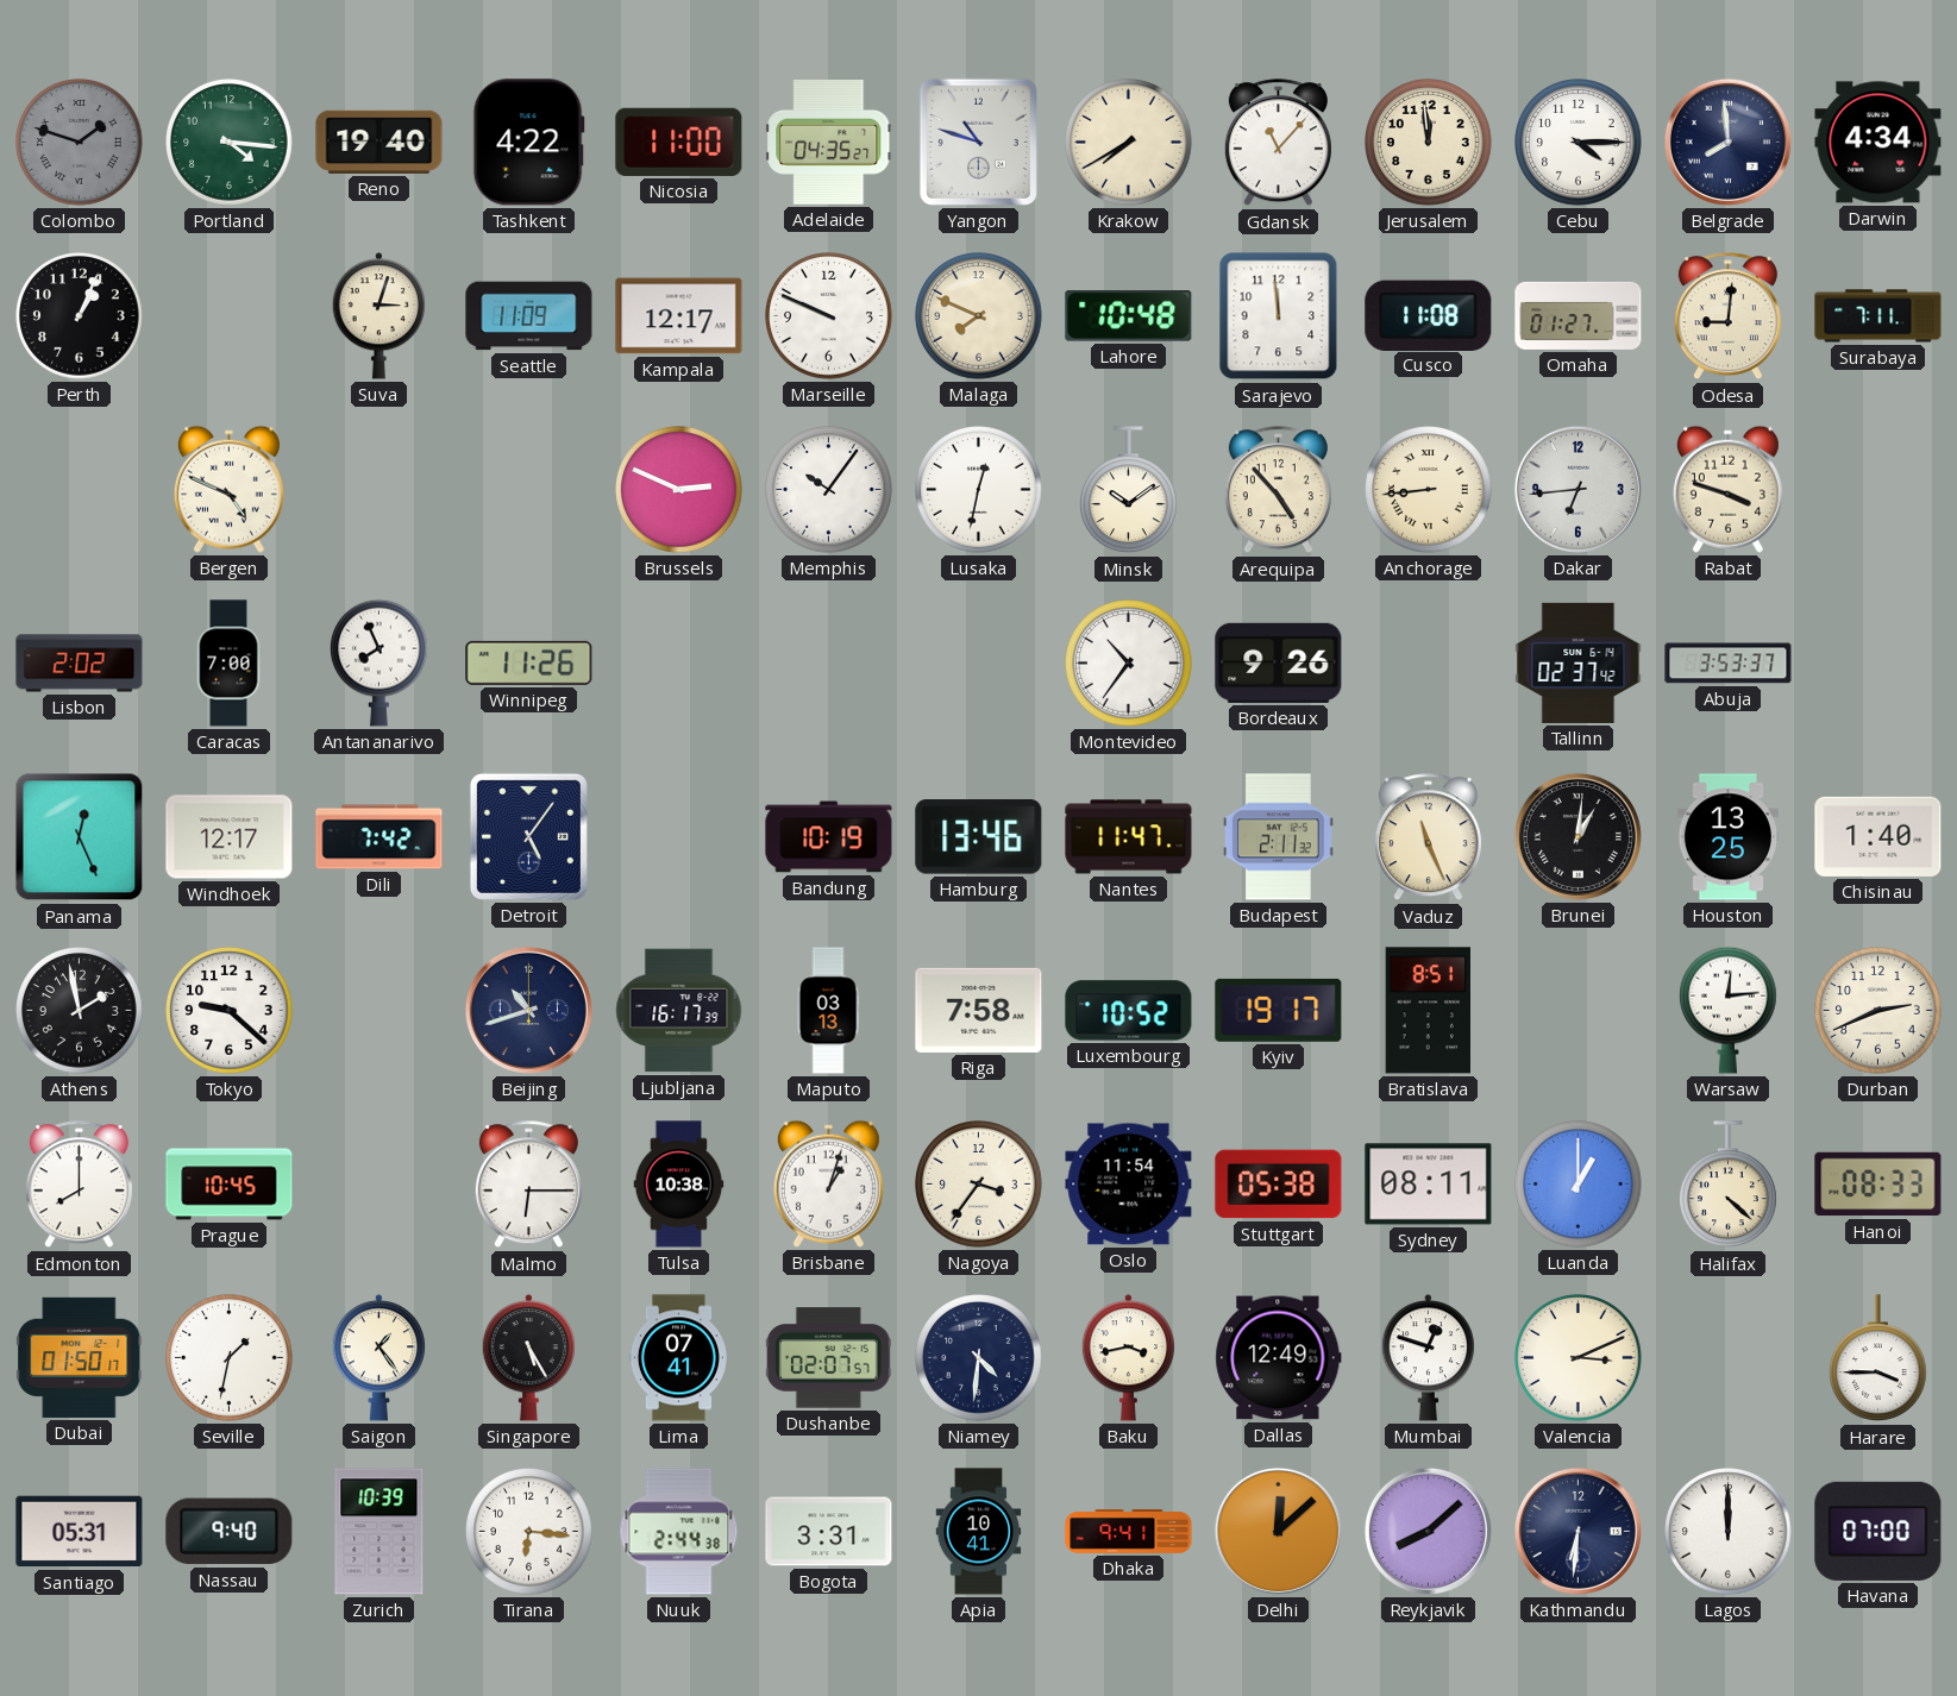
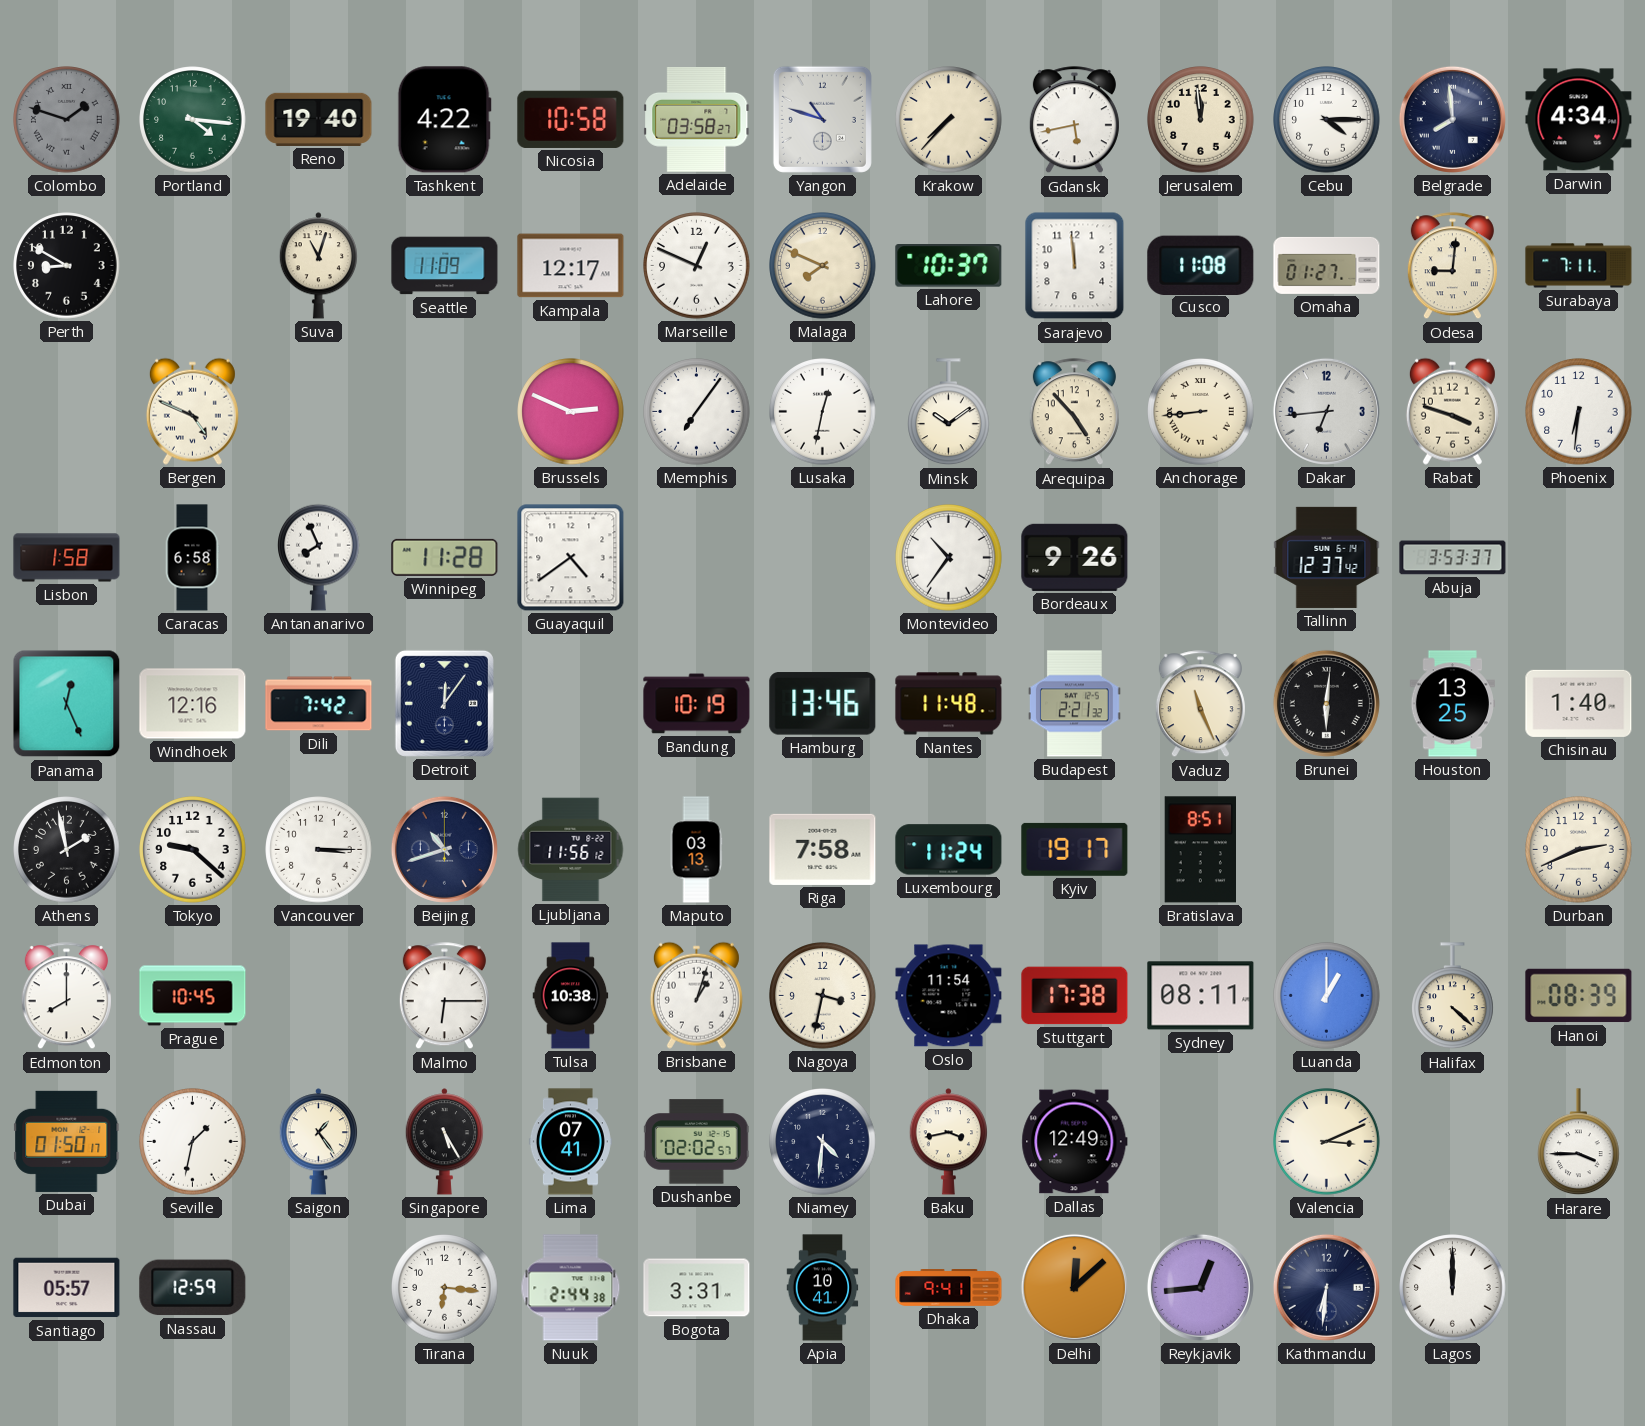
Nicosia: 11:00 -> 10:58
Adelaide: 04:35 -> 03:58
Krakow: 7:40 -> 7:37
Gdansk: 11:07 -> 5:43
Perth: 1:04 -> 8:50
Suva: 3:03 -> 11:03
Marseille: 9:49 -> 12:49
Lahore: 10:48 -> 10:37
Memphis: 10:06 -> 7:06
Phoenix: none -> 6:31
Lisbon: 2:02 -> 1:58
Caracas: 7:00 -> 6:58
Winnipeg: 11:26 -> 11:28
Guayaquil: none -> 4:39
Tallinn: 02:37 -> 12:37
Windhoek: 12:17 -> 12:16
Detroit: 5:06 -> 12:06
Nantes: 11:47 -> 11:48
Budapest: 2:11 -> 2:21
Brunei: 1:01 -> 6:01
Vancouver: none -> 3:15
Ljubljana: 16:17 -> 11:56
Luxembourg: 10:52 -> 11:24
Warsaw: 12:14 -> none
Nagoya: 3:36 -> 3:32
Stuttgart: 05:38 -> 17:38
Hanoi: 08:33 -> 08:39
Dushanbe: 02:07 -> 02:02
Mumbai: 12:48 -> none
Santiago: 05:31 -> 05:57
Nassau: 9:40 -> 12:59
Zurich: 10:39 -> none
Reykjavik: 8:08 -> 12:44
Havana: 07:00 -> none
